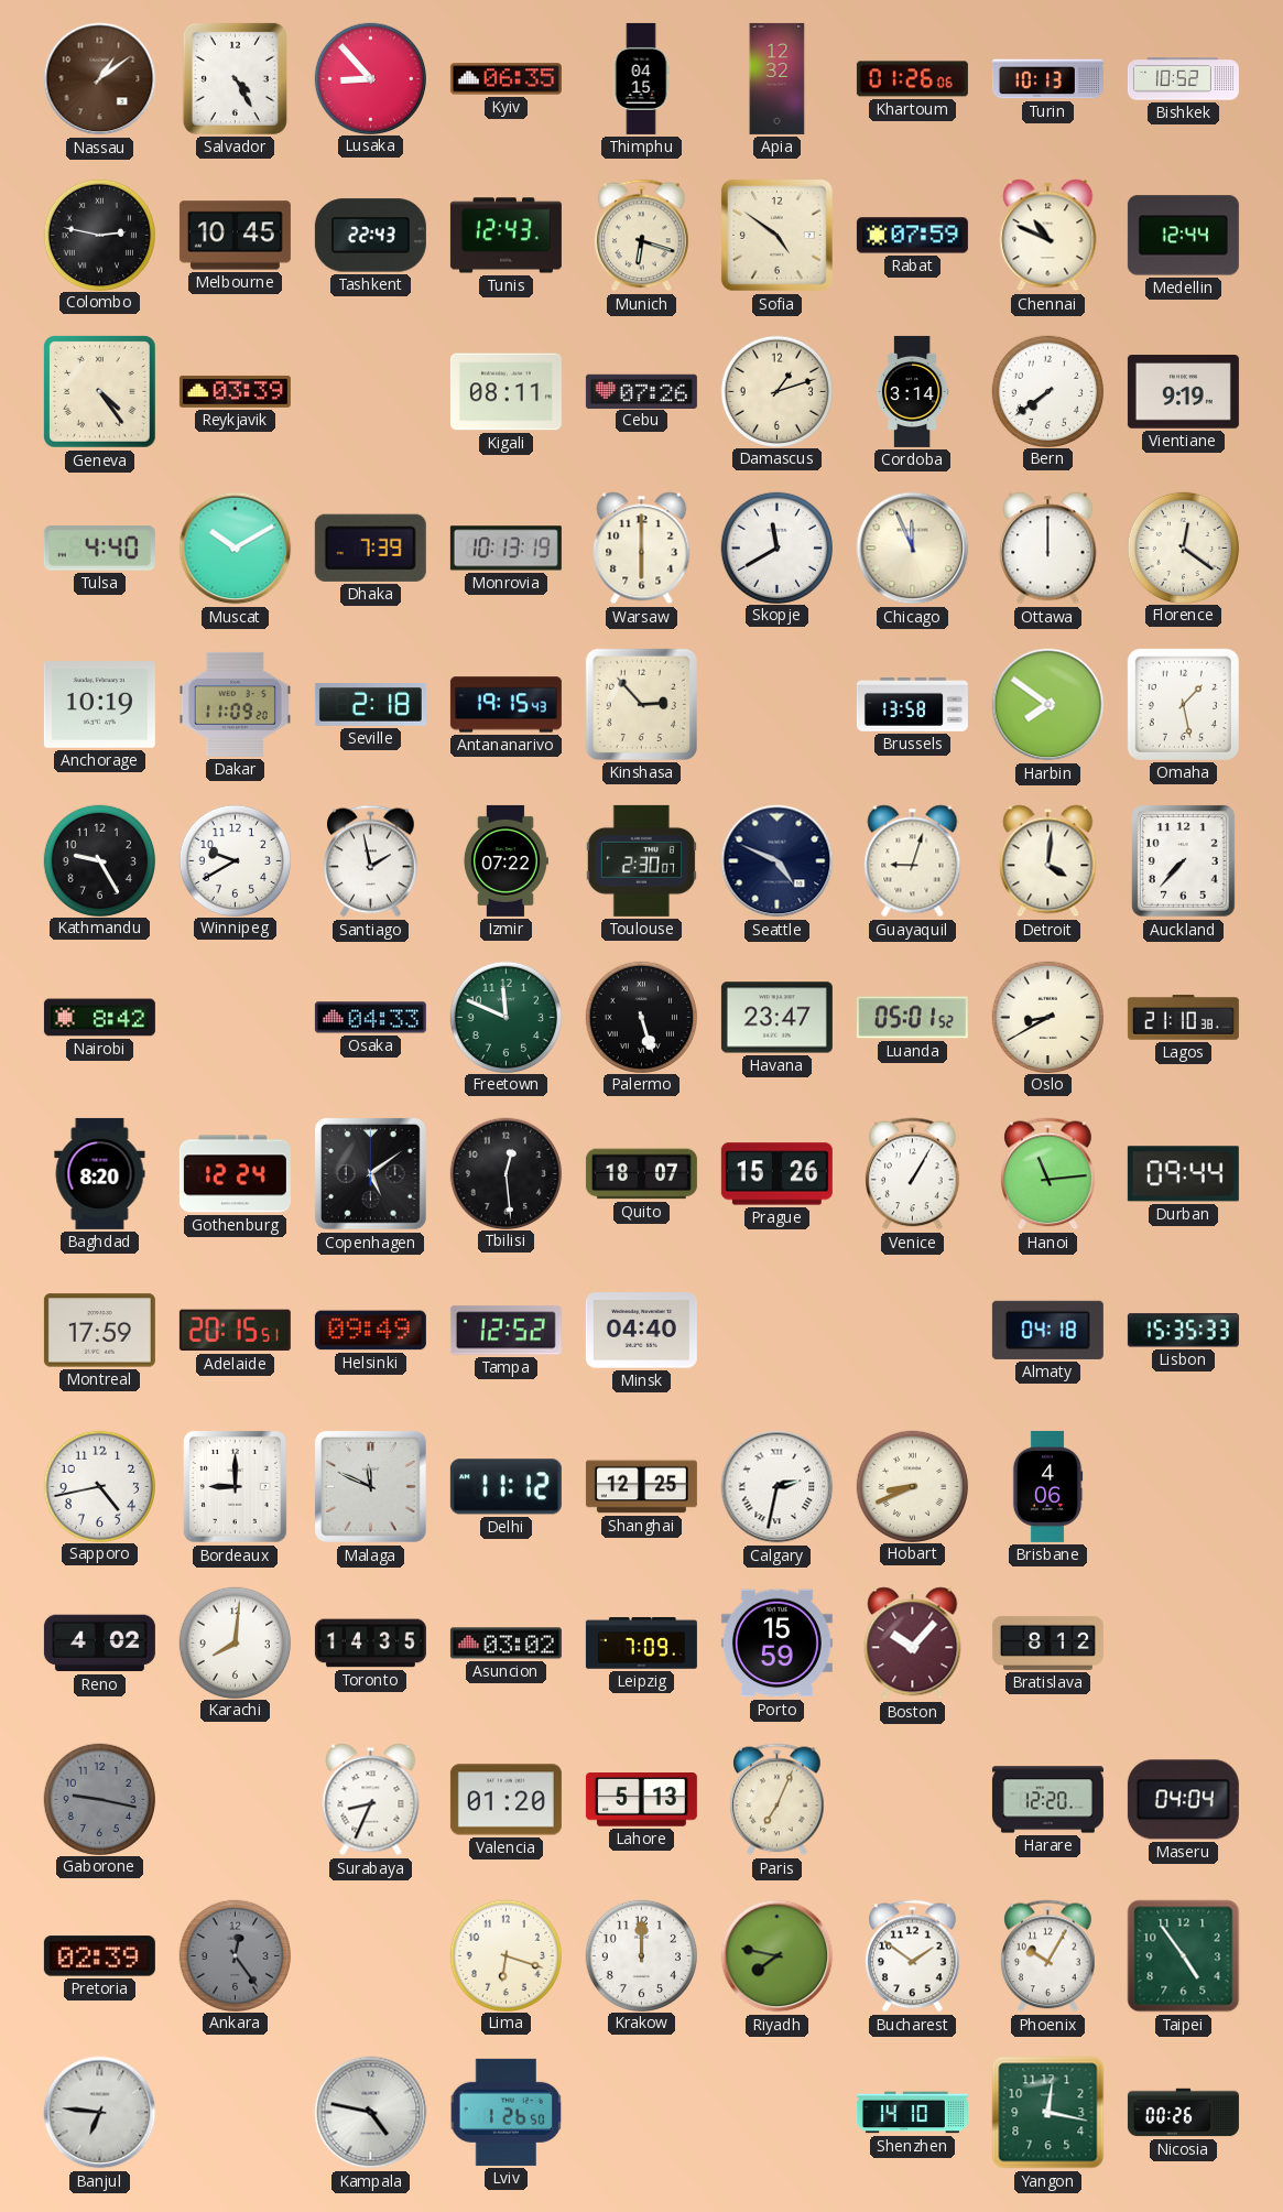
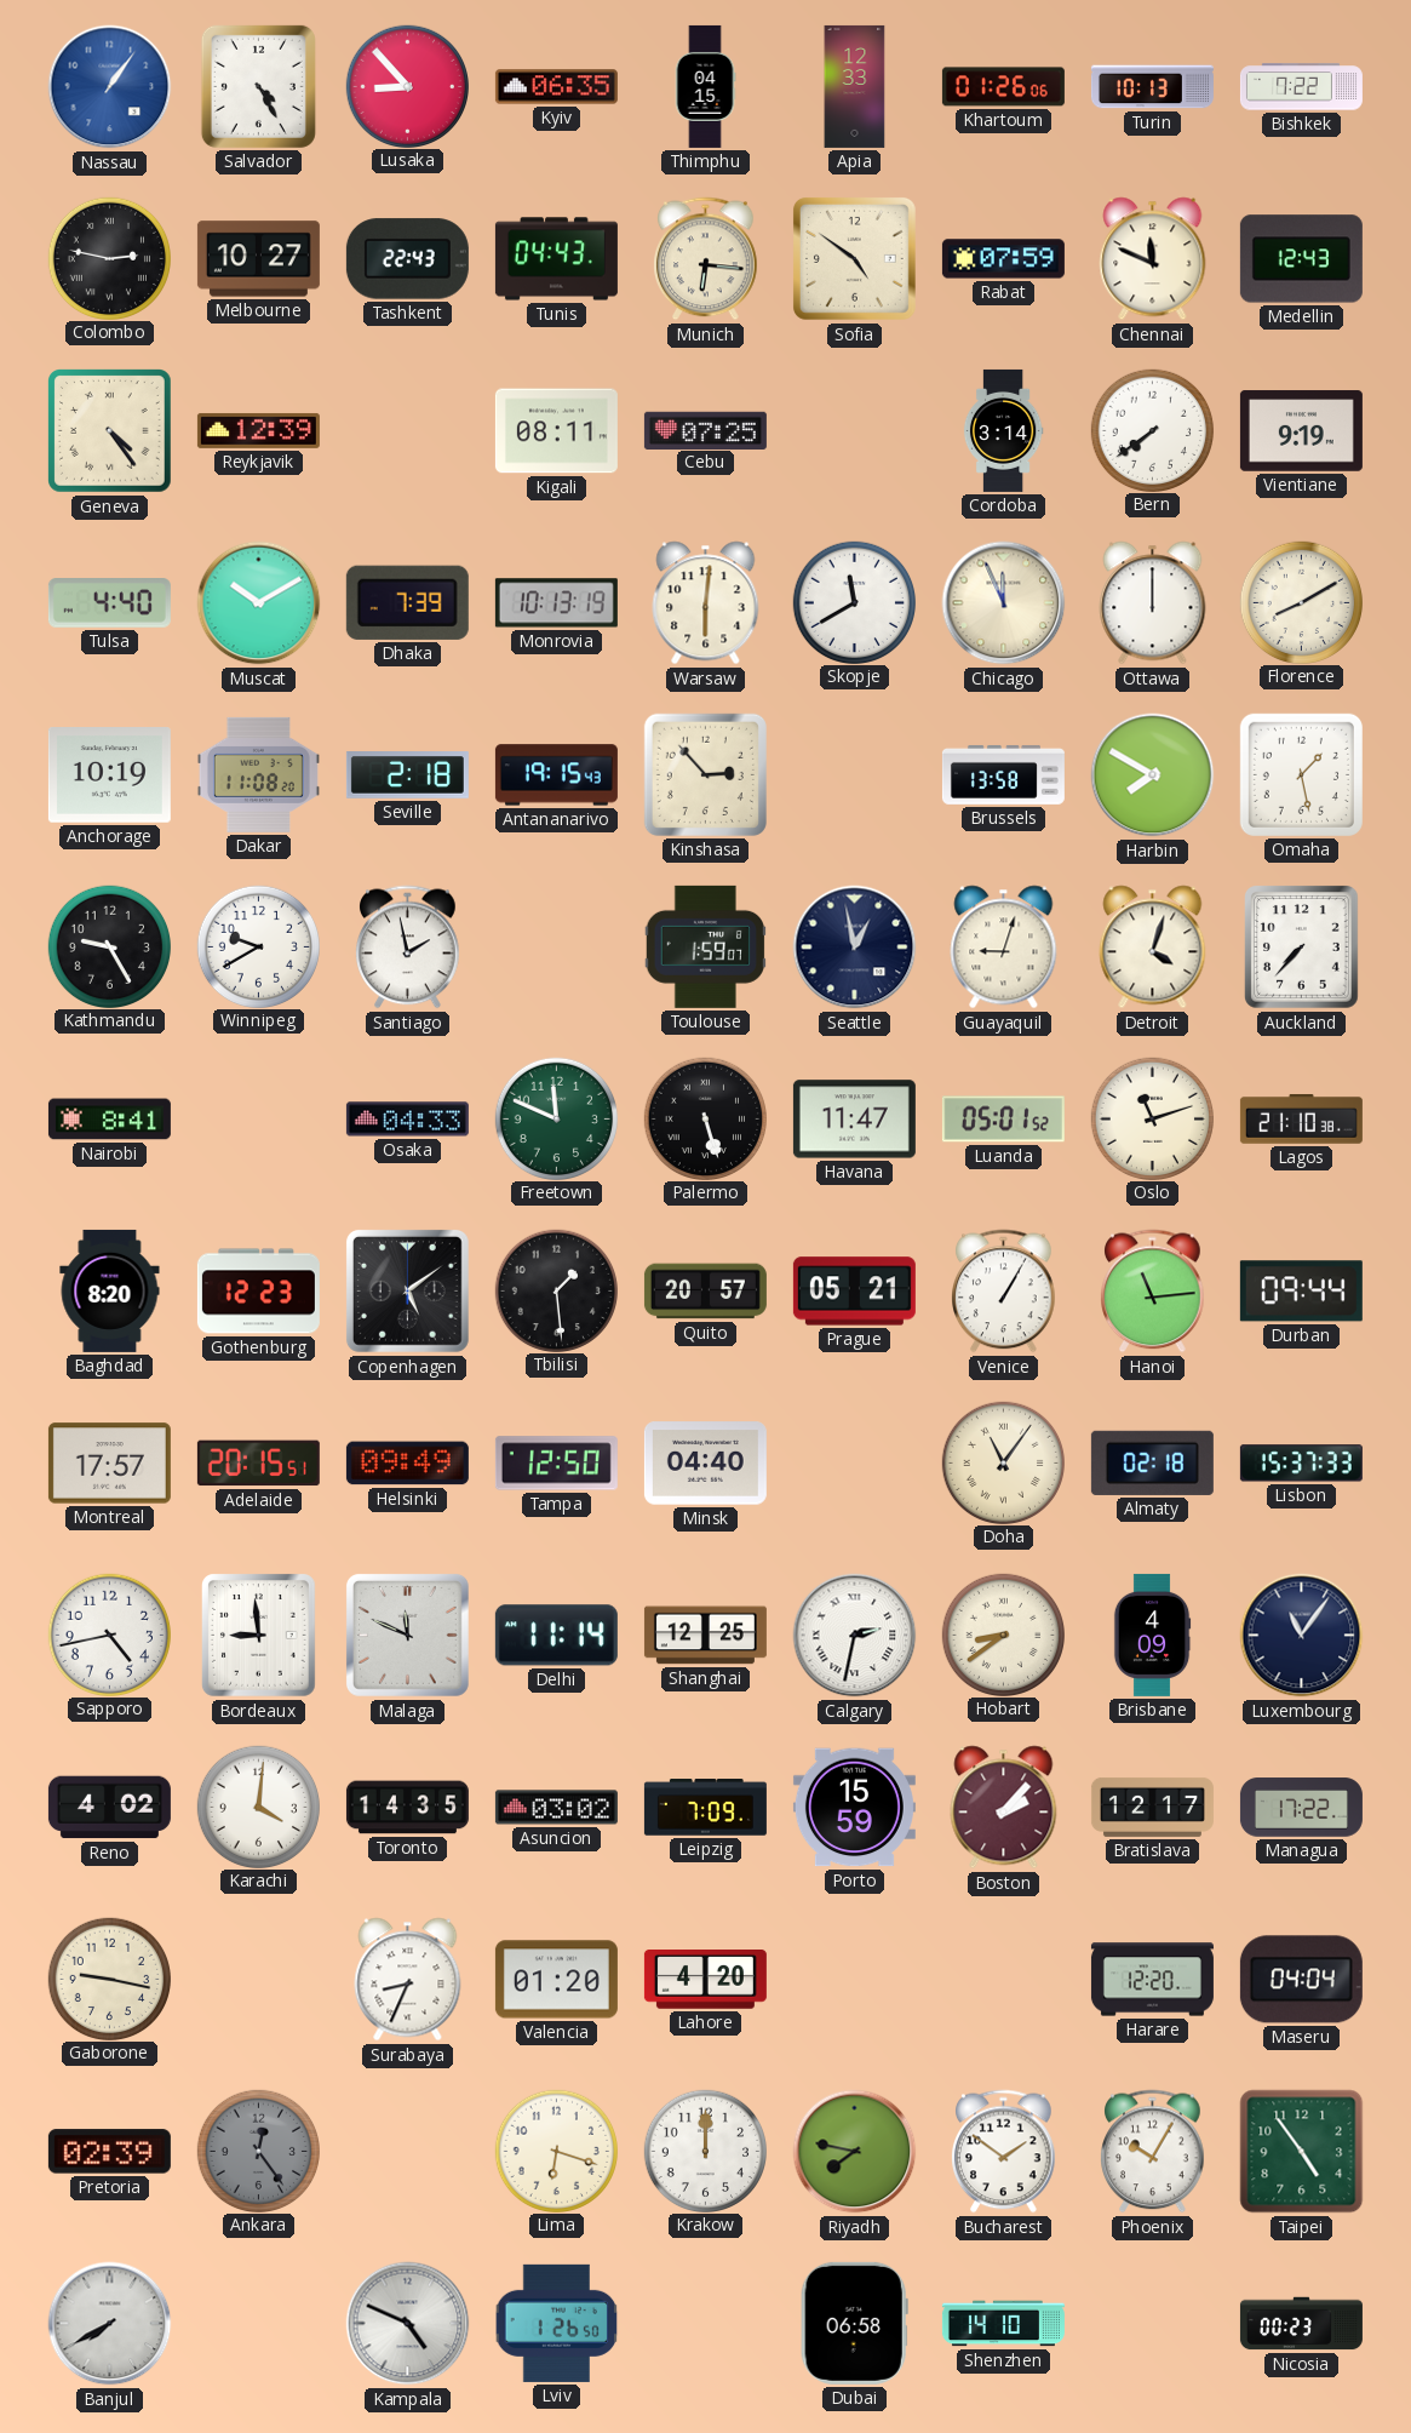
Nassau: 1:09 -> 1:06
Nassau dial: brown -> blue
Apia: 12:32 -> 12:33
Bishkek: 10:52 -> 7:22
Melbourne: 10:45 -> 10:27
Tunis: 12:43 -> 04:43
Munich: 6:18 -> 6:16
Chennai: 10:49 -> 11:49
Medellin: 12:44 -> 12:43
Reykjavik: 03:39 -> 12:39
Cebu: 07:26 -> 07:25
Damascus: 1:12 -> none
Warsaw: 6:00 -> 6:01
Florence: 12:21 -> 8:10
Dakar: 11:09 -> 11:08
Harbin: 7:51 -> 7:50
Izmir: 07:22 -> none
Toulouse: 2:30 -> 1:59
Seattle: 4:49 -> 12:58
Detroit: 4:01 -> 4:03
Nairobi: 8:42 -> 8:41
Havana: 23:47 -> 11:47
Oslo: 8:40 -> 11:12
Gothenburg: 12:24 -> 12:23
Tbilisi: 12:29 -> 1:29
Quito: 18:07 -> 20:57
Prague: 15:26 -> 05:21
Montreal: 17:59 -> 17:57
Tampa: 12:52 -> 12:50
Doha: none -> 11:06
Almaty: 04:18 -> 02:18
Lisbon: 15:35 -> 15:37
Bordeaux: 9:00 -> 8:59
Delhi: 11:12 -> 11:14
Hobart: 8:41 -> 8:39
Brisbane: 4:06 -> 4:09
Luxembourg: none -> 11:06
Karachi: 8:01 -> 4:01
Boston: 10:07 -> 2:07
Bratislava: 8:12 -> 12:17
Managua: none -> 17:22
Gaborone dial: grey -> cream
Lahore: 5:13 -> 4:20
Paris: 7:04 -> none
Banjul: 6:46 -> 7:40
Kampala: 4:47 -> 4:49
Dubai: none -> 06:58
Yangon: 12:17 -> none
Nicosia: 00:26 -> 00:23
